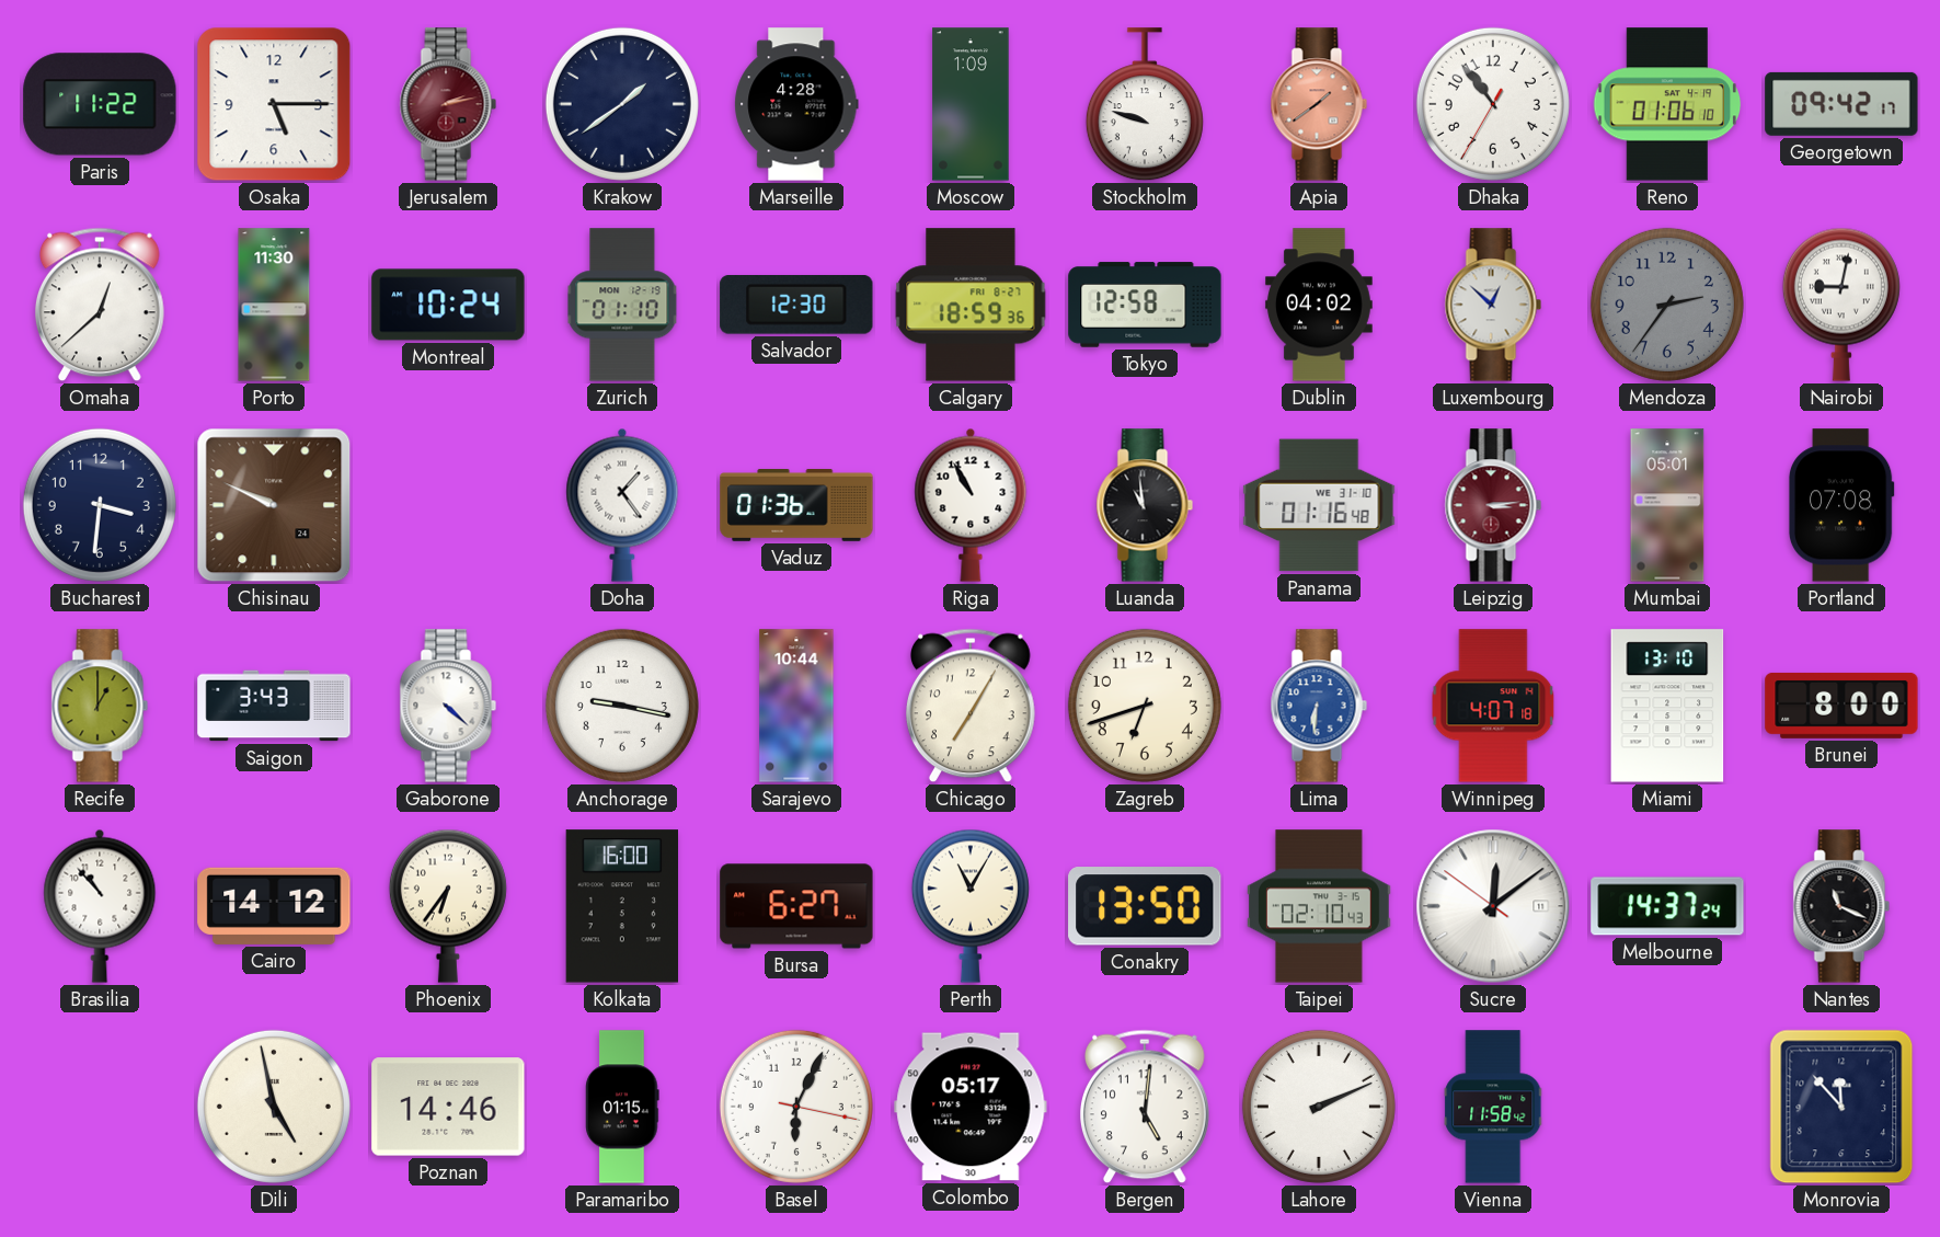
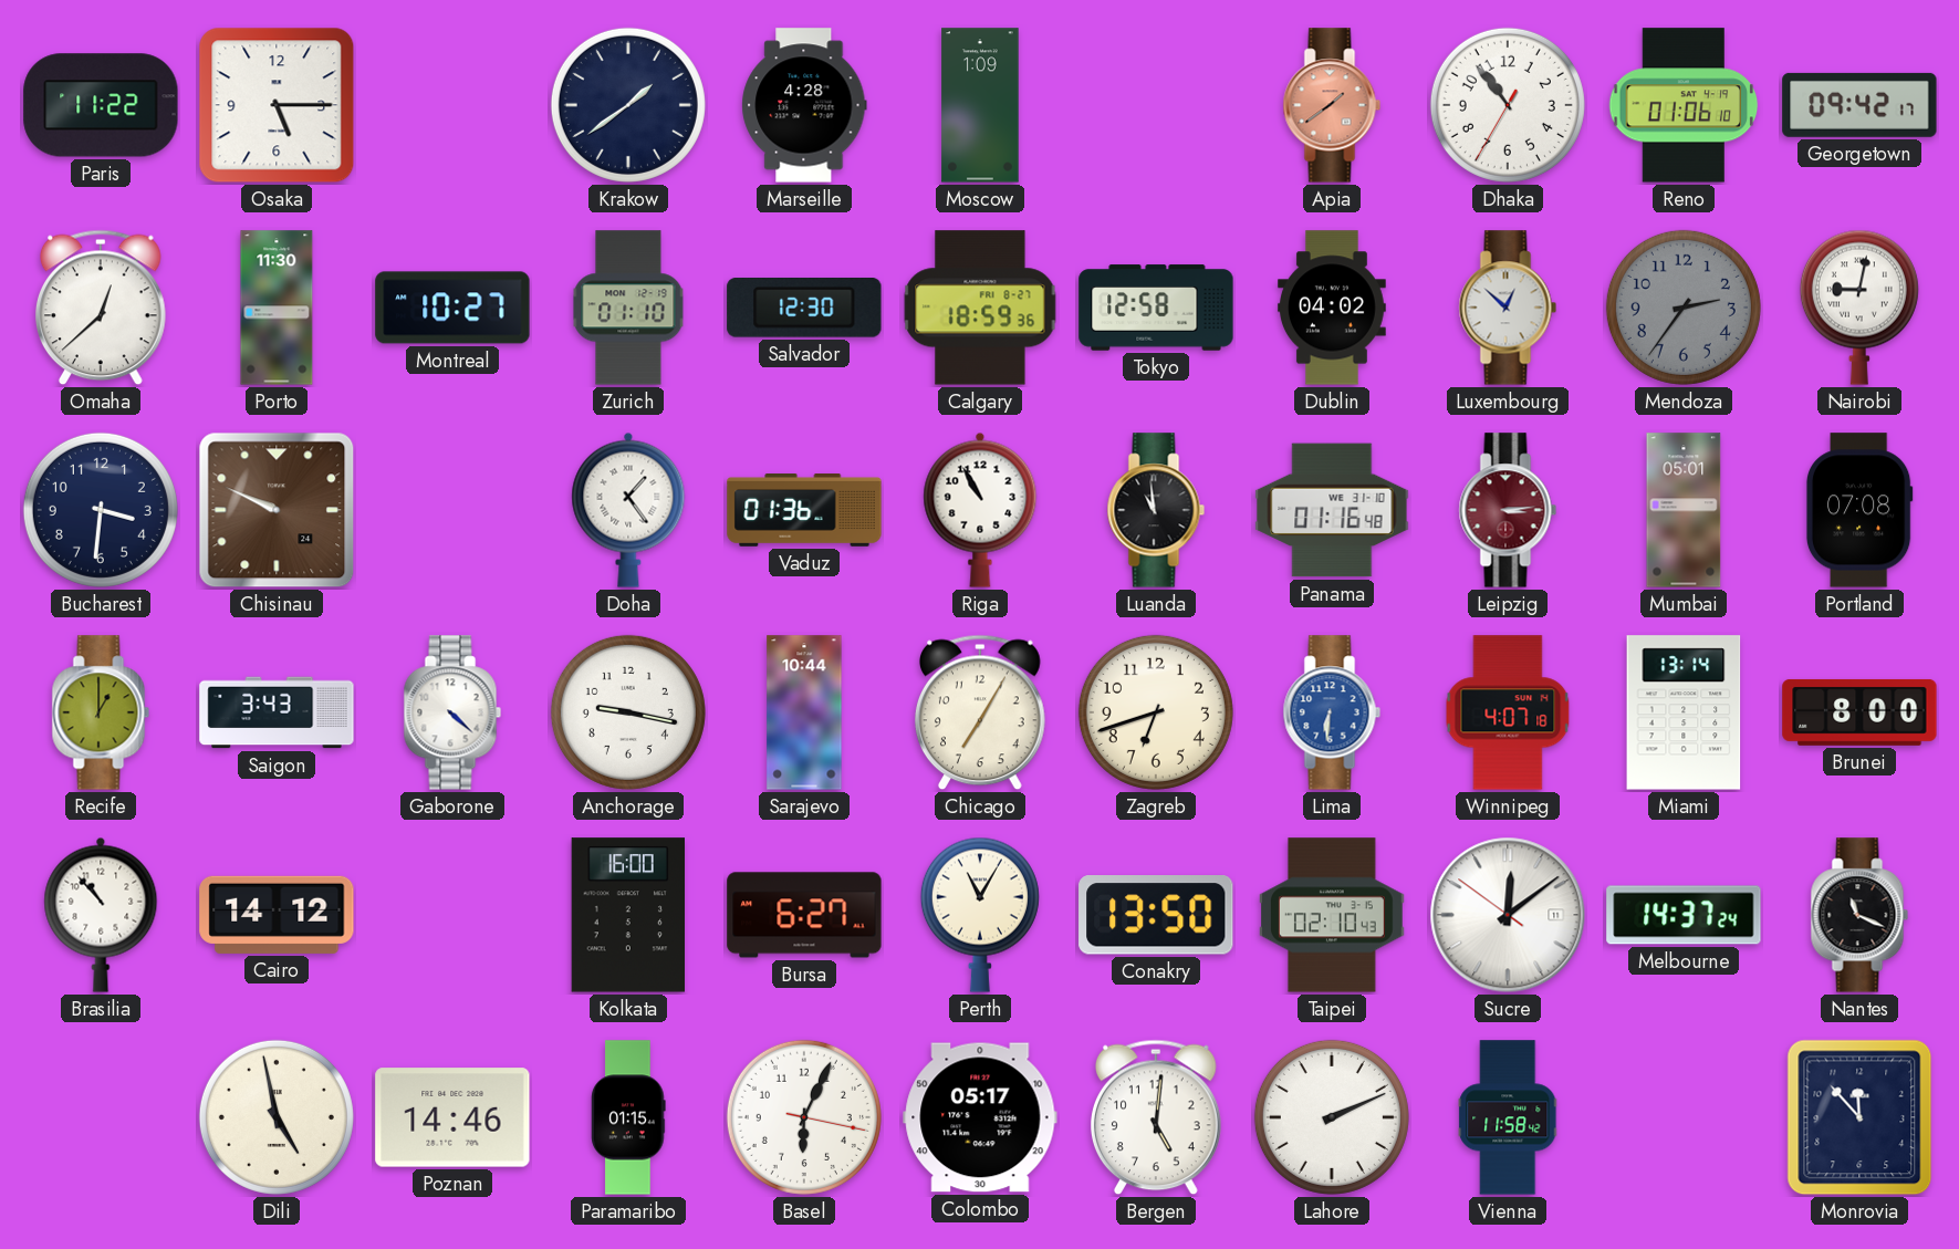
Jerusalem: 2:13 -> none
Stockholm: 9:48 -> none
Montreal: 10:24 -> 10:27
Miami: 13:10 -> 13:14
Phoenix: 6:36 -> none
